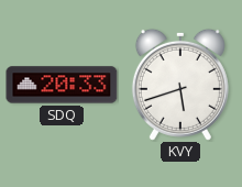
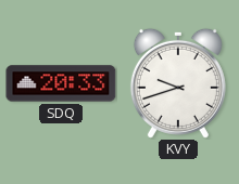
KVY: 5:42 -> 9:42
